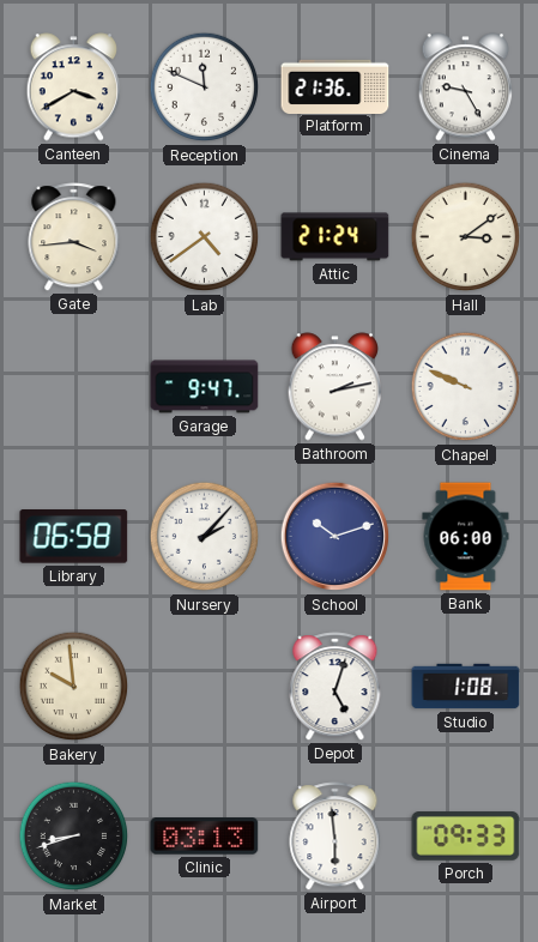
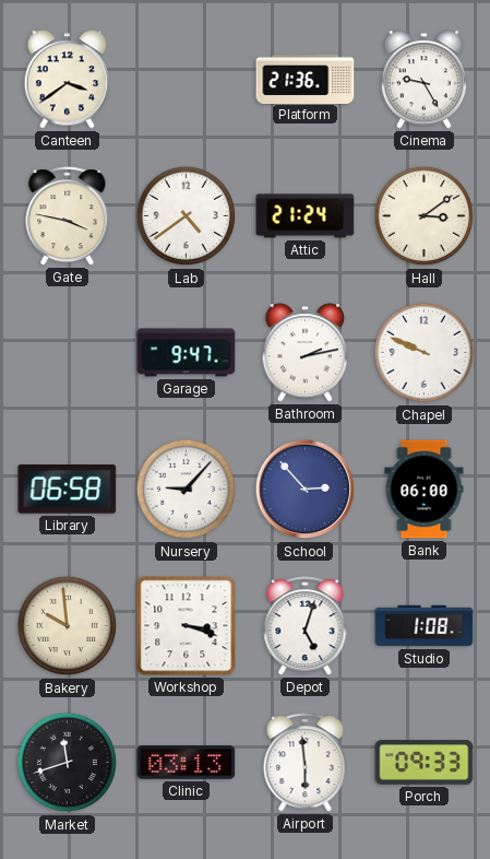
Canteen: 3:40 -> 3:39
Reception: 11:49 -> none
Gate: 3:44 -> 3:47
Nursery: 2:07 -> 9:07
School: 10:12 -> 2:53
Workshop: none -> 3:18
Market: 8:42 -> 11:42
